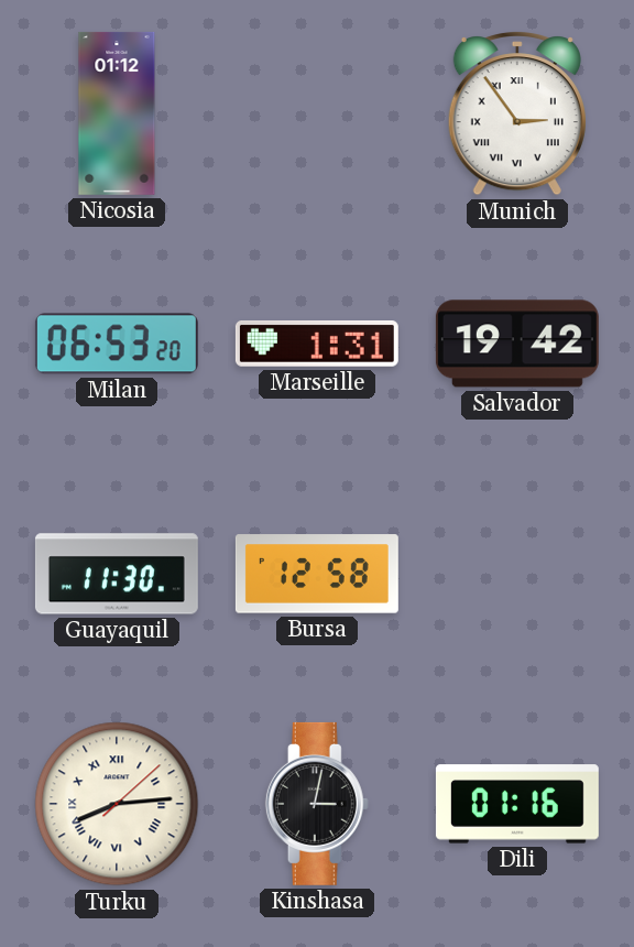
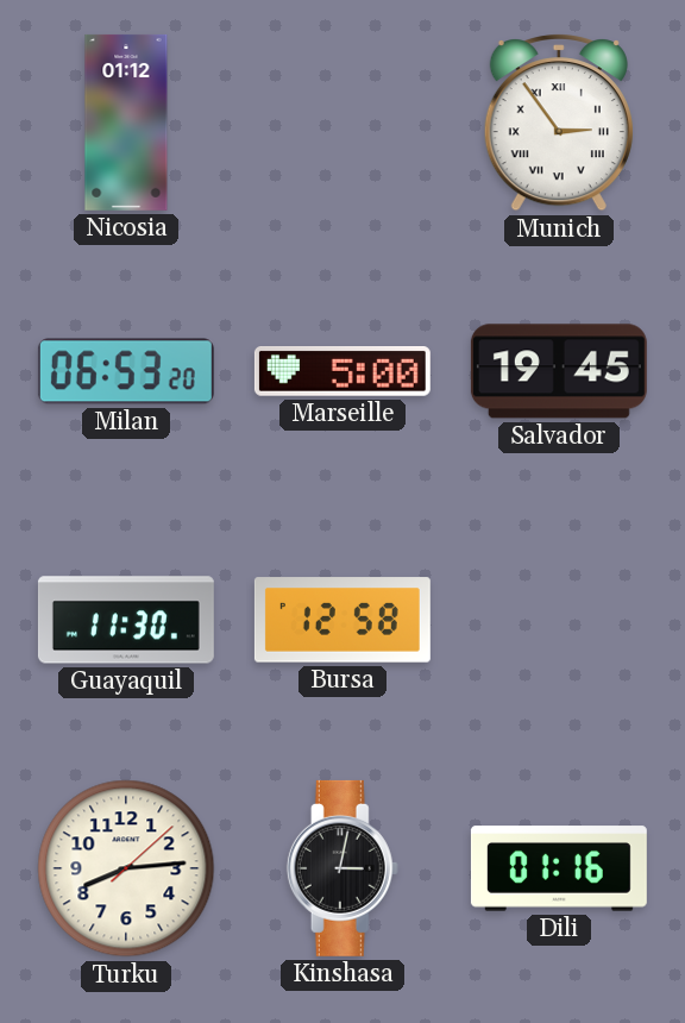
Marseille: 1:31 -> 5:00
Salvador: 19:42 -> 19:45
Turku numerals: Roman -> Arabic
